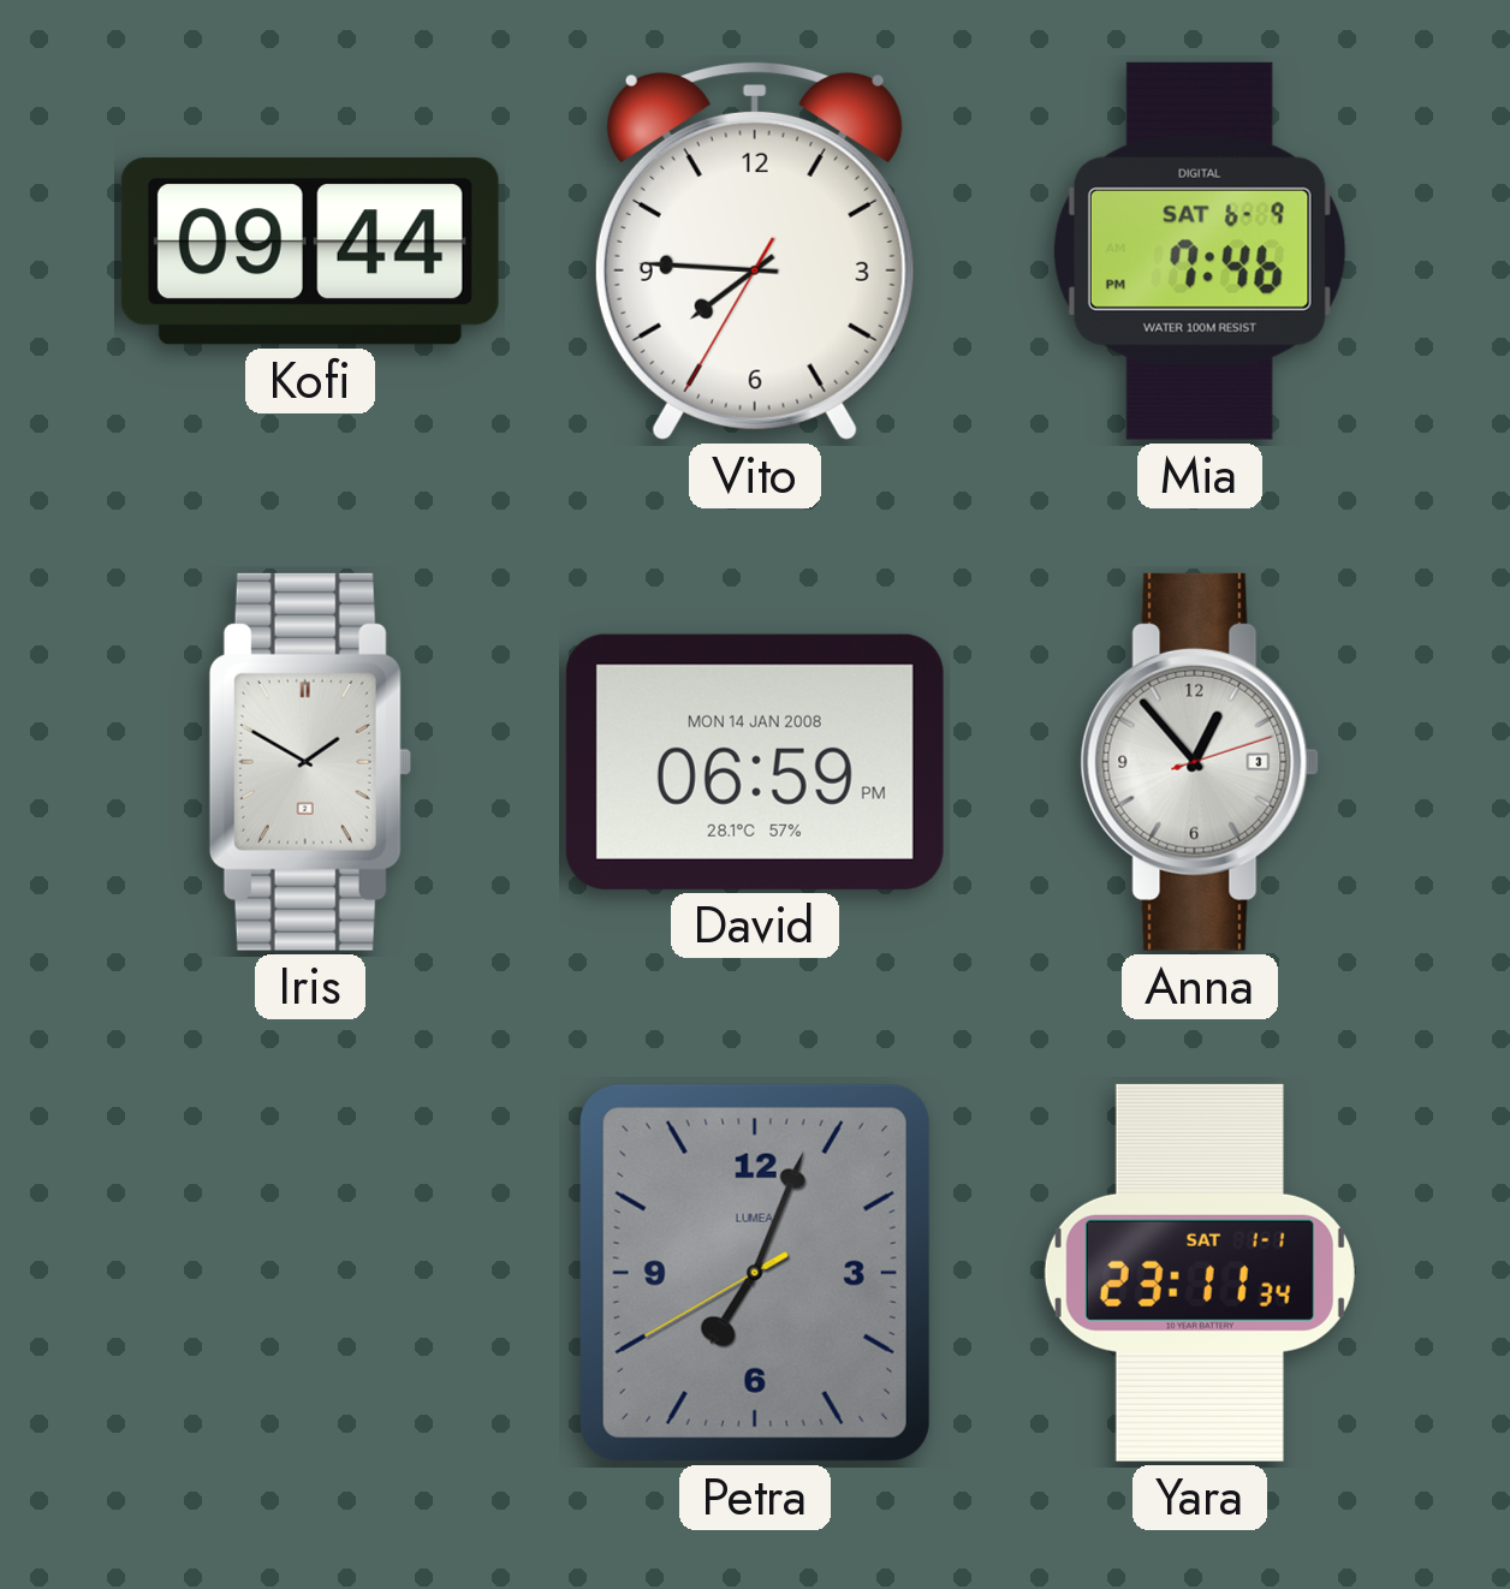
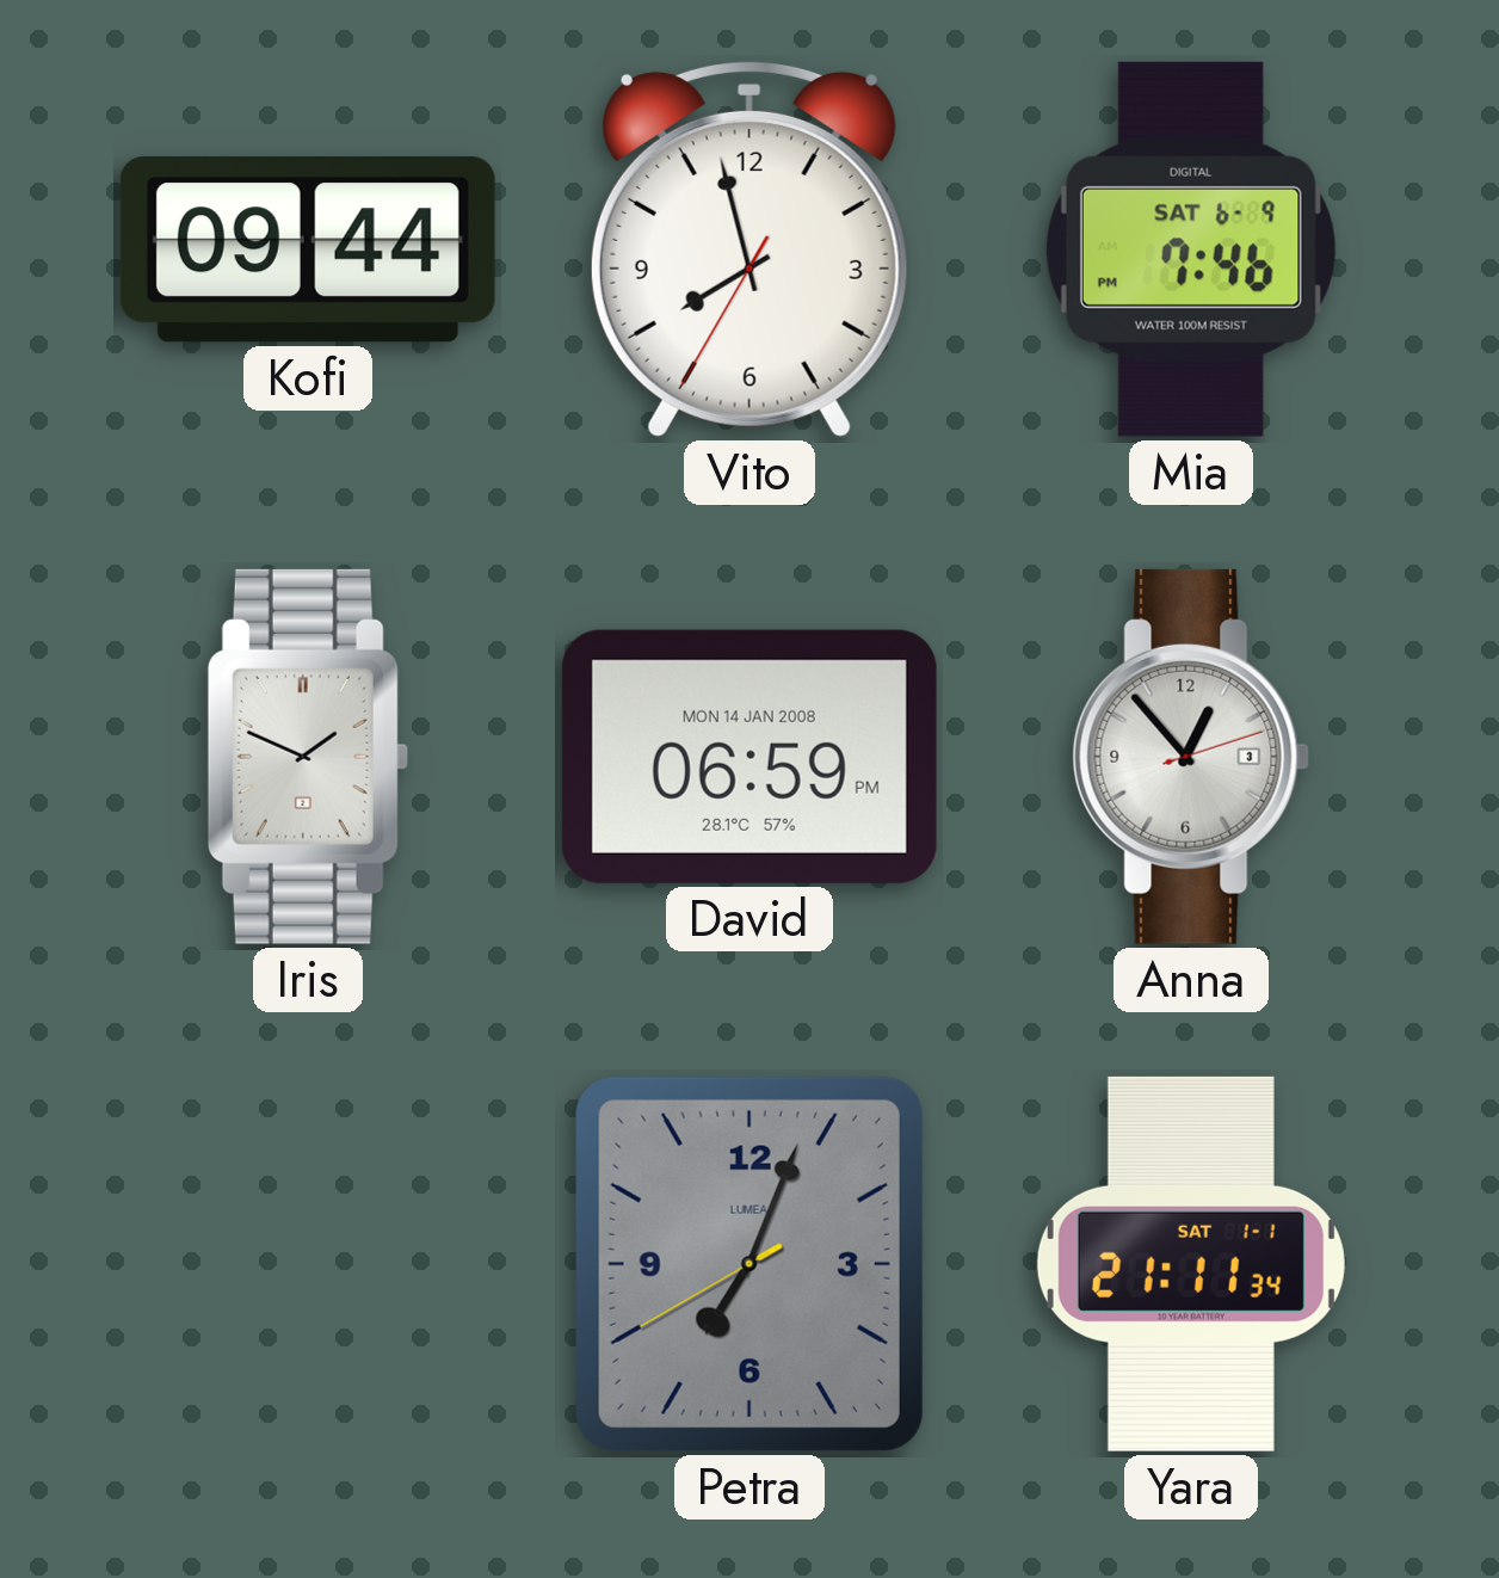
Vito: 7:45 -> 7:57
Iris: 1:50 -> 1:49
Yara: 23:11 -> 21:11
